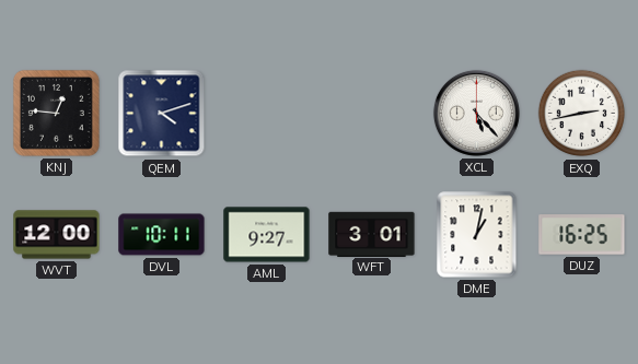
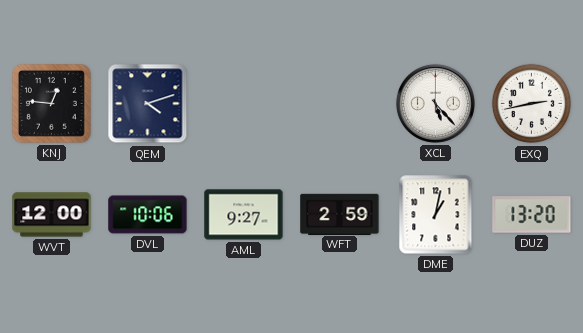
DVL: 10:11 -> 10:06
WFT: 3:01 -> 2:59
DUZ: 16:25 -> 13:20
